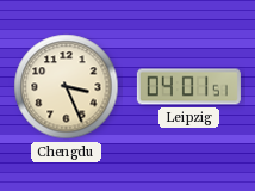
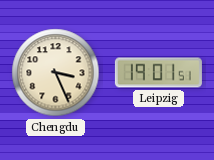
Leipzig: 04:01 -> 19:01
